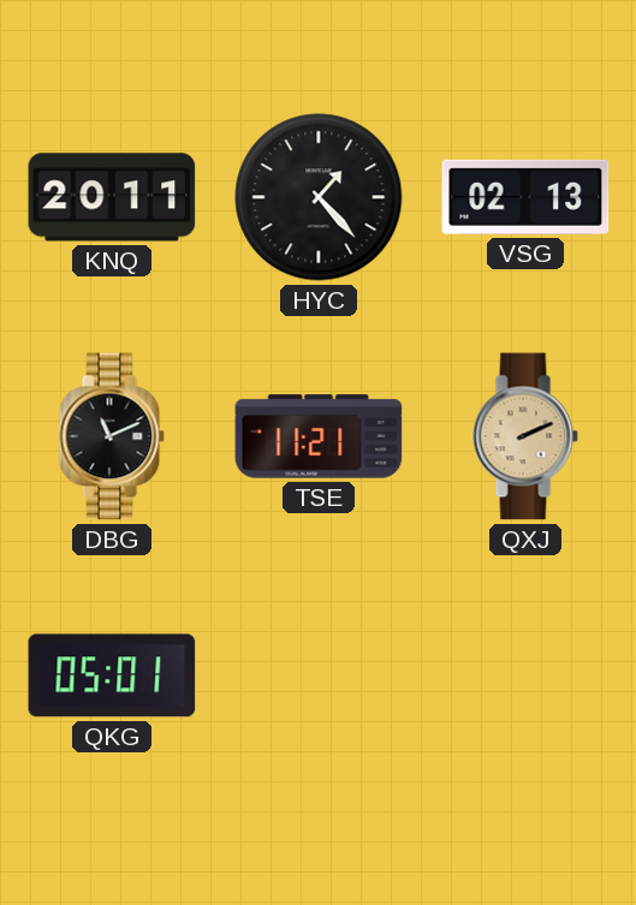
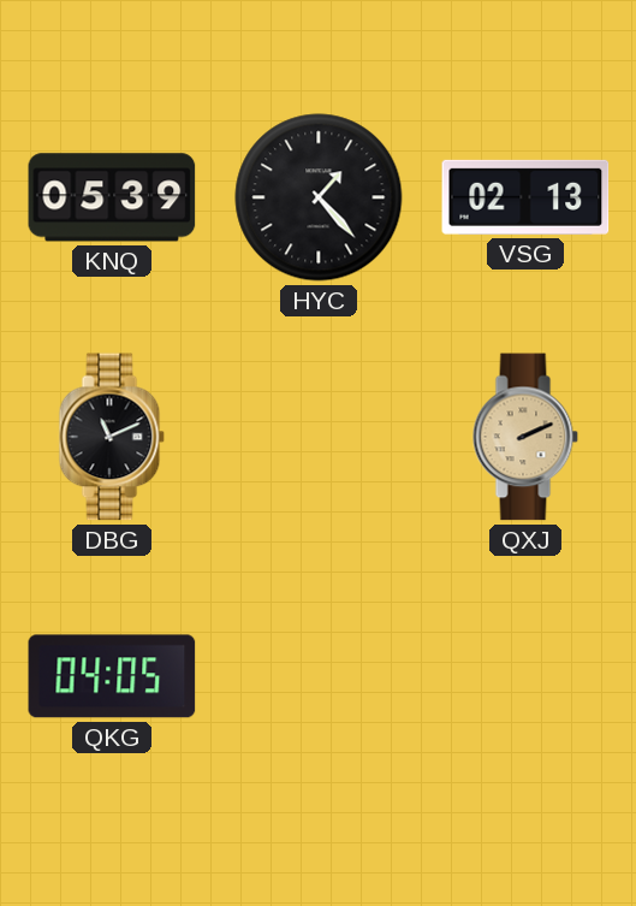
KNQ: 20:11 -> 05:39
TSE: 11:21 -> none
QKG: 05:01 -> 04:05
